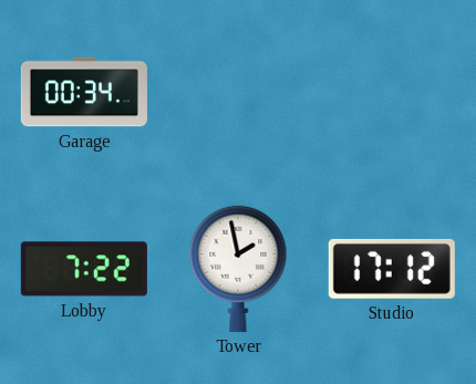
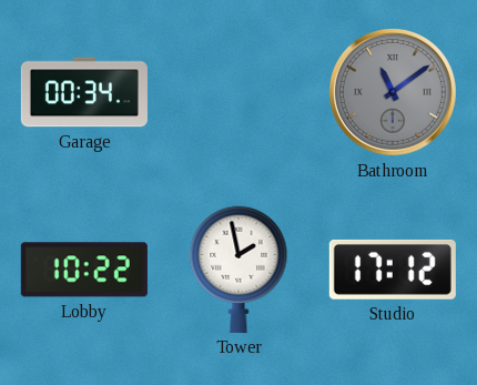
Bathroom: none -> 11:09
Lobby: 7:22 -> 10:22
